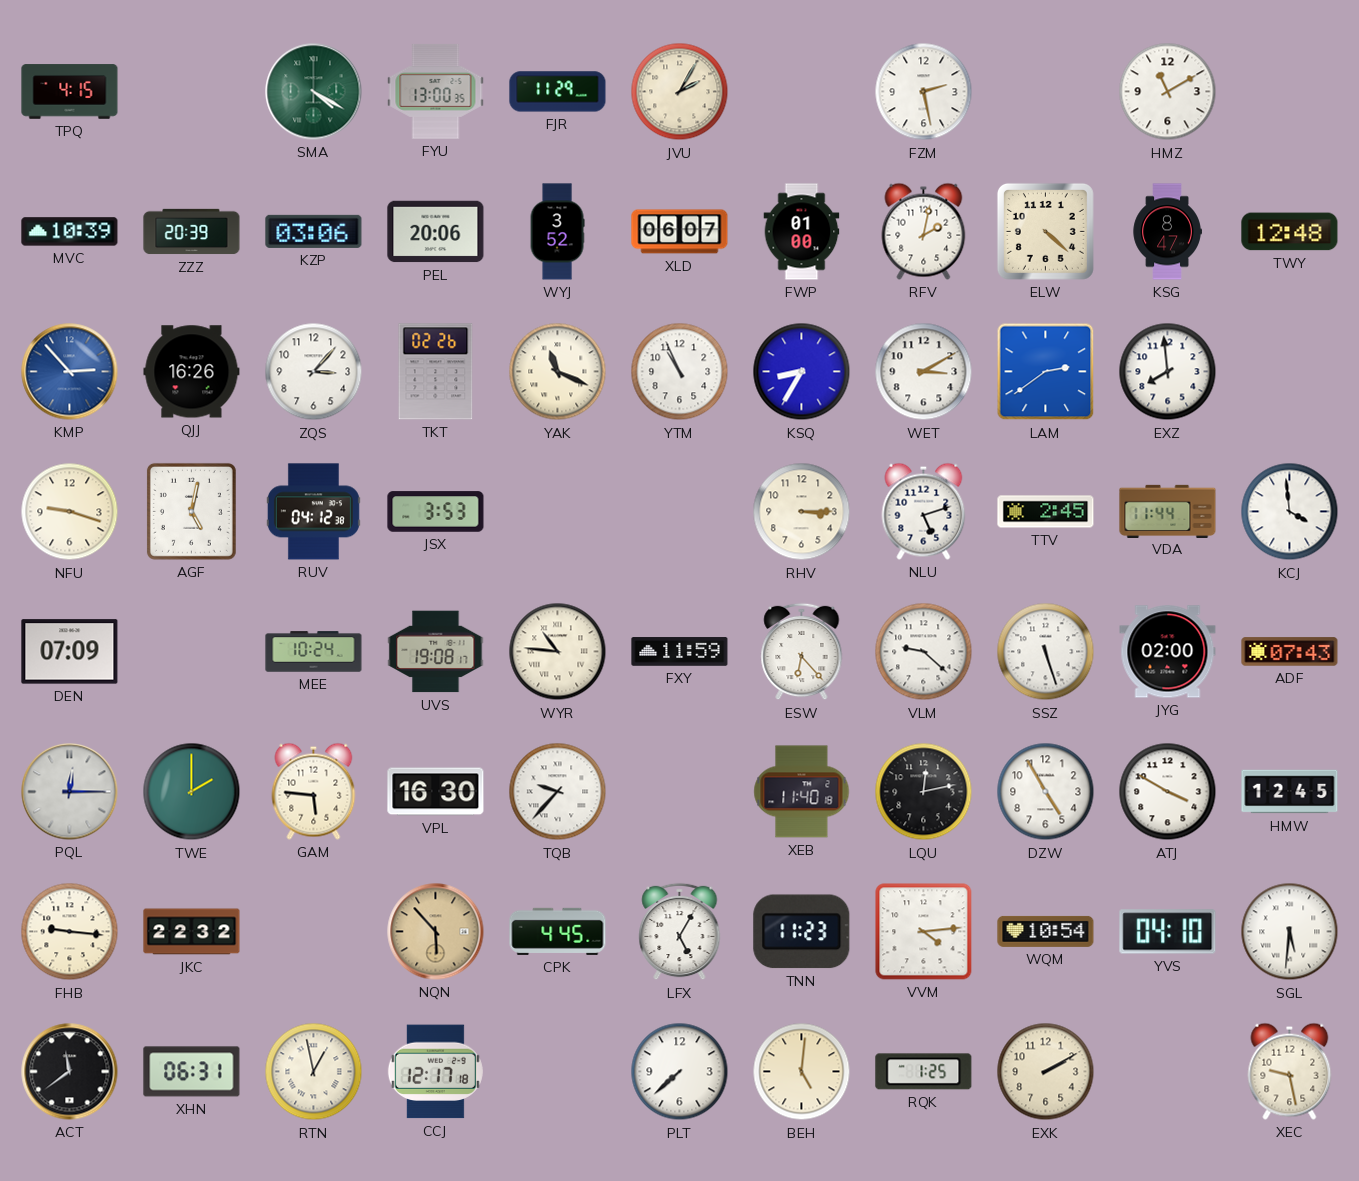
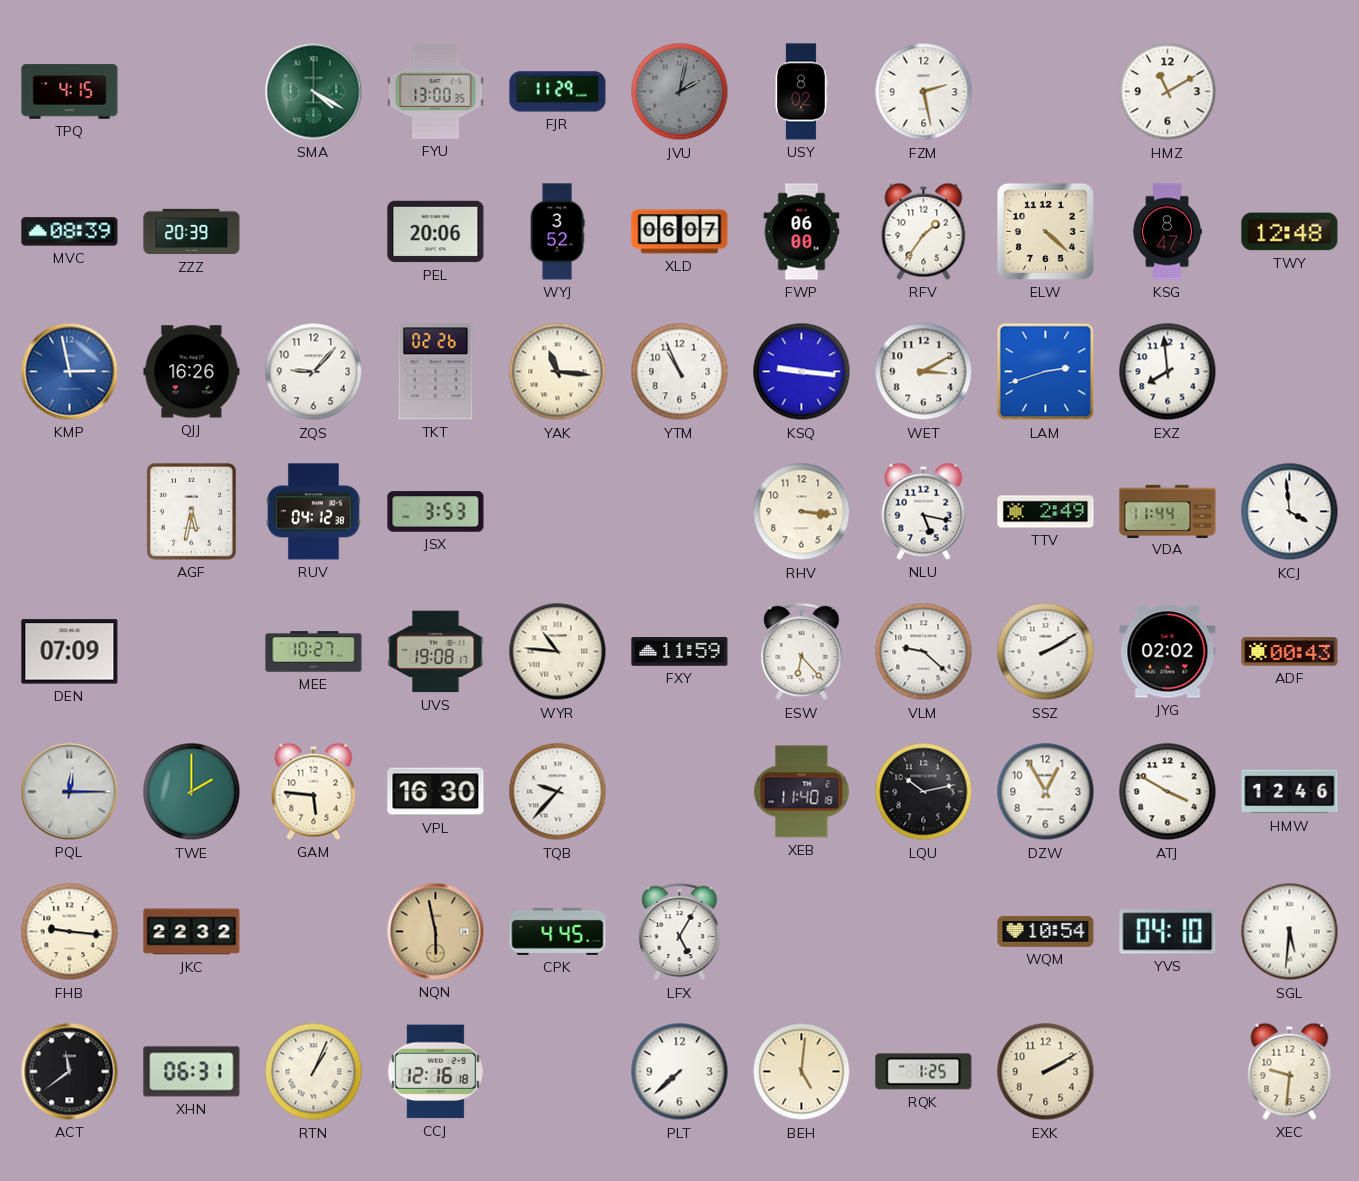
JVU: 2:05 -> 2:02
JVU dial: cream -> grey
USY: none -> 8:02
MVC: 10:39 -> 08:39
KZP: 03:06 -> none
FWP: 01:00 -> 06:00
RFV: 2:02 -> 1:36
KMP: 2:53 -> 2:58
ZQS: 3:07 -> 9:07
YAK: 11:19 -> 11:16
KSQ: 8:35 -> 9:16
LAM: 2:39 -> 2:42
NFU: 9:18 -> none
AGF: 5:02 -> 5:32
RHV: 3:15 -> 3:16
NLU: 5:12 -> 5:17
TTV: 2:45 -> 2:49
MEE: 10:24 -> 10:27
SSZ: 5:27 -> 2:10
JYG: 02:00 -> 02:02
ADF: 07:43 -> 00:43
LQU: 12:13 -> 10:13
DZW: 4:55 -> 12:55
HMW: 12:45 -> 12:46
NQN: 5:53 -> 5:58
TNN: 11:23 -> none
VVM: 4:14 -> none
RTN: 12:58 -> 1:04
CCJ: 12:17 -> 12:16
XEC: 9:28 -> 9:31
